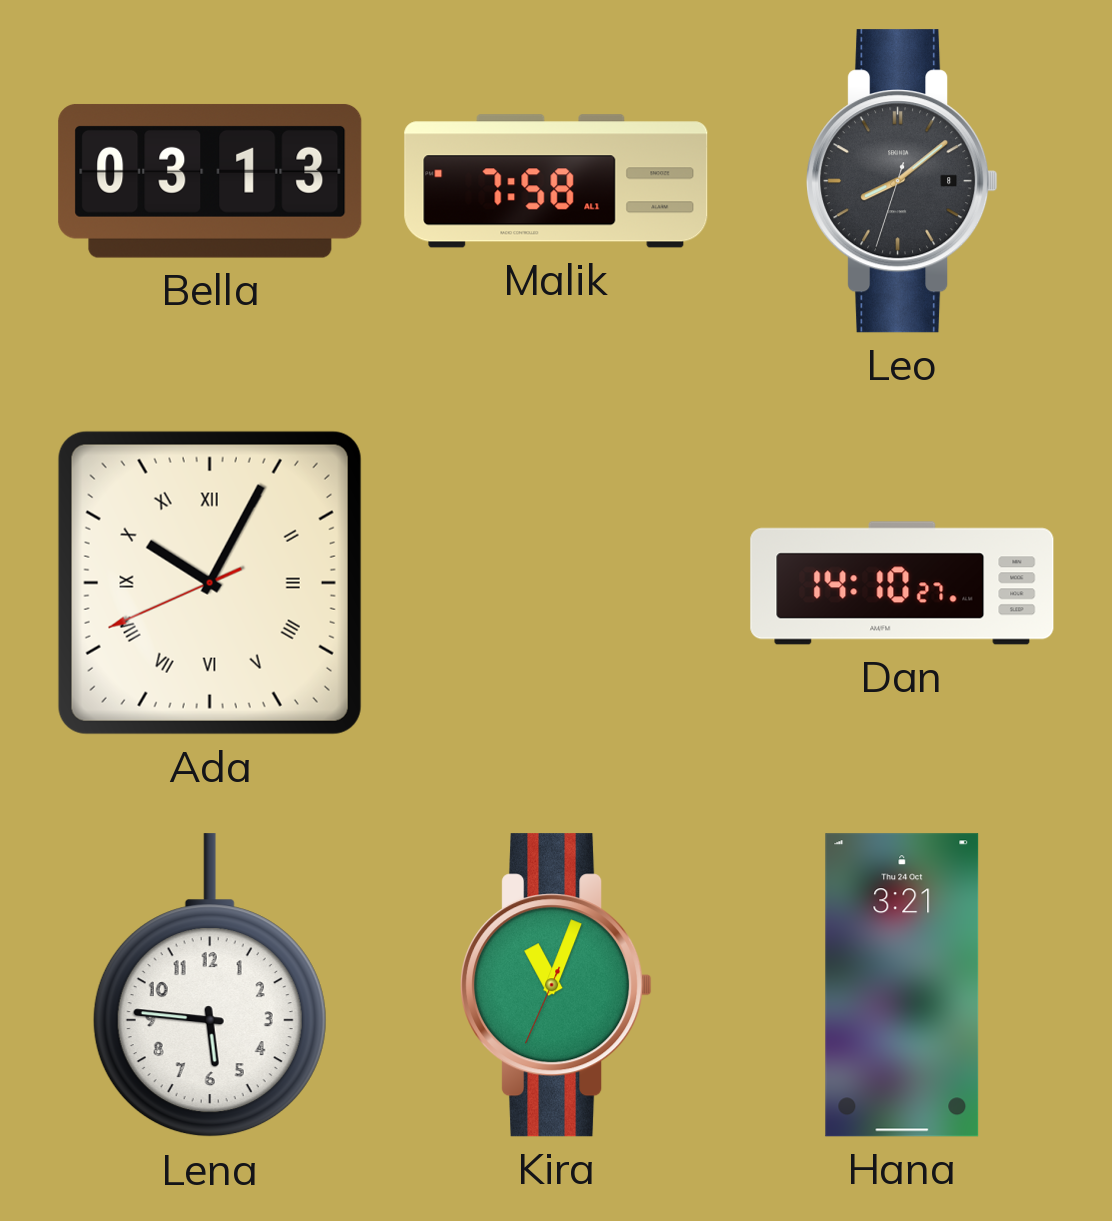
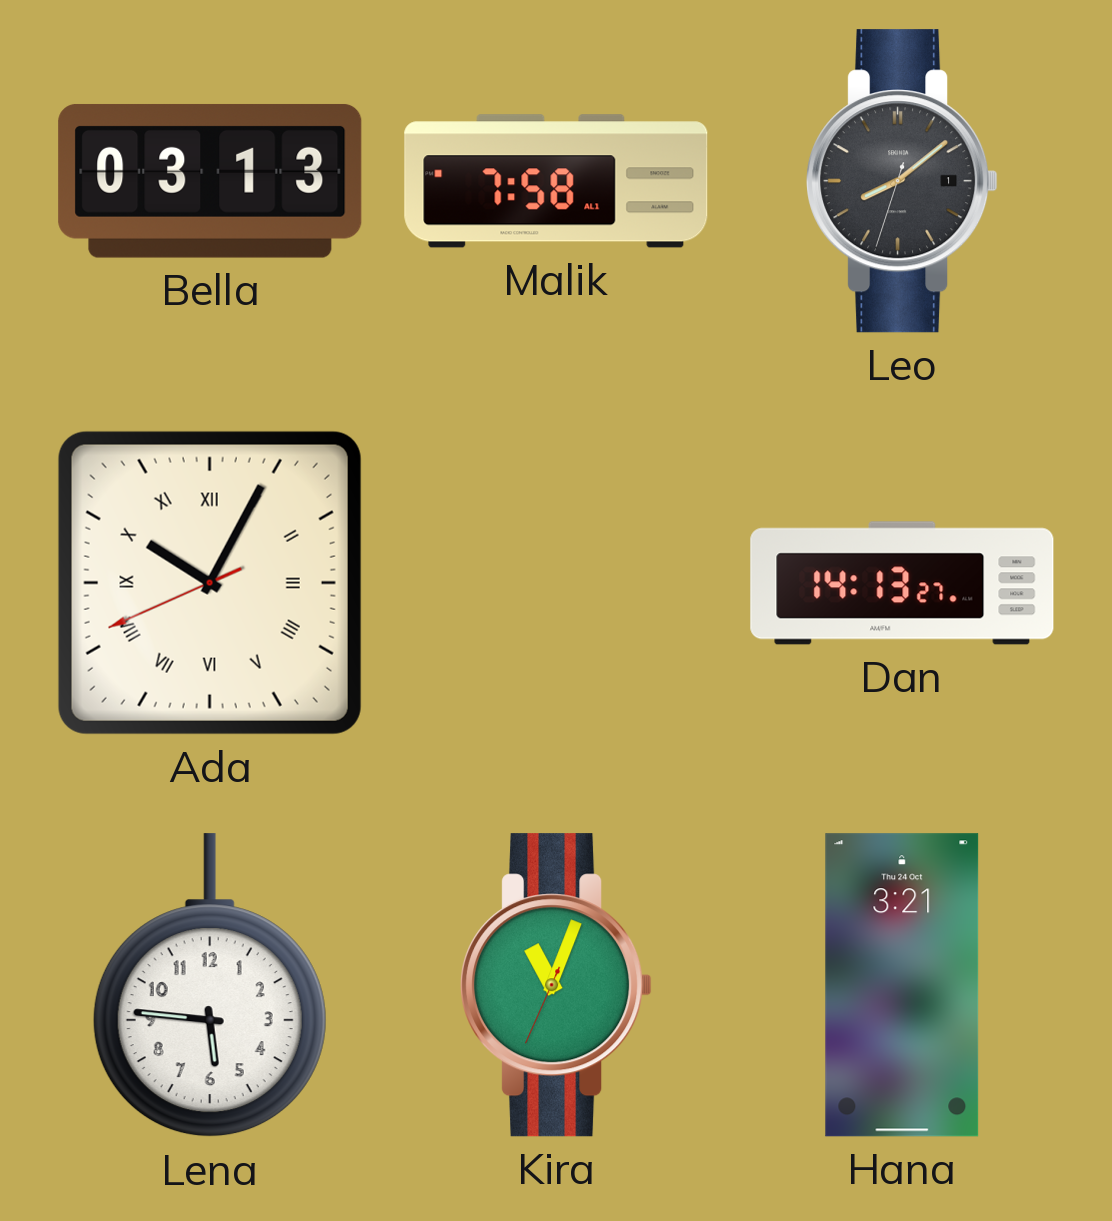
Leo date: 8 -> 1
Dan: 14:10 -> 14:13
